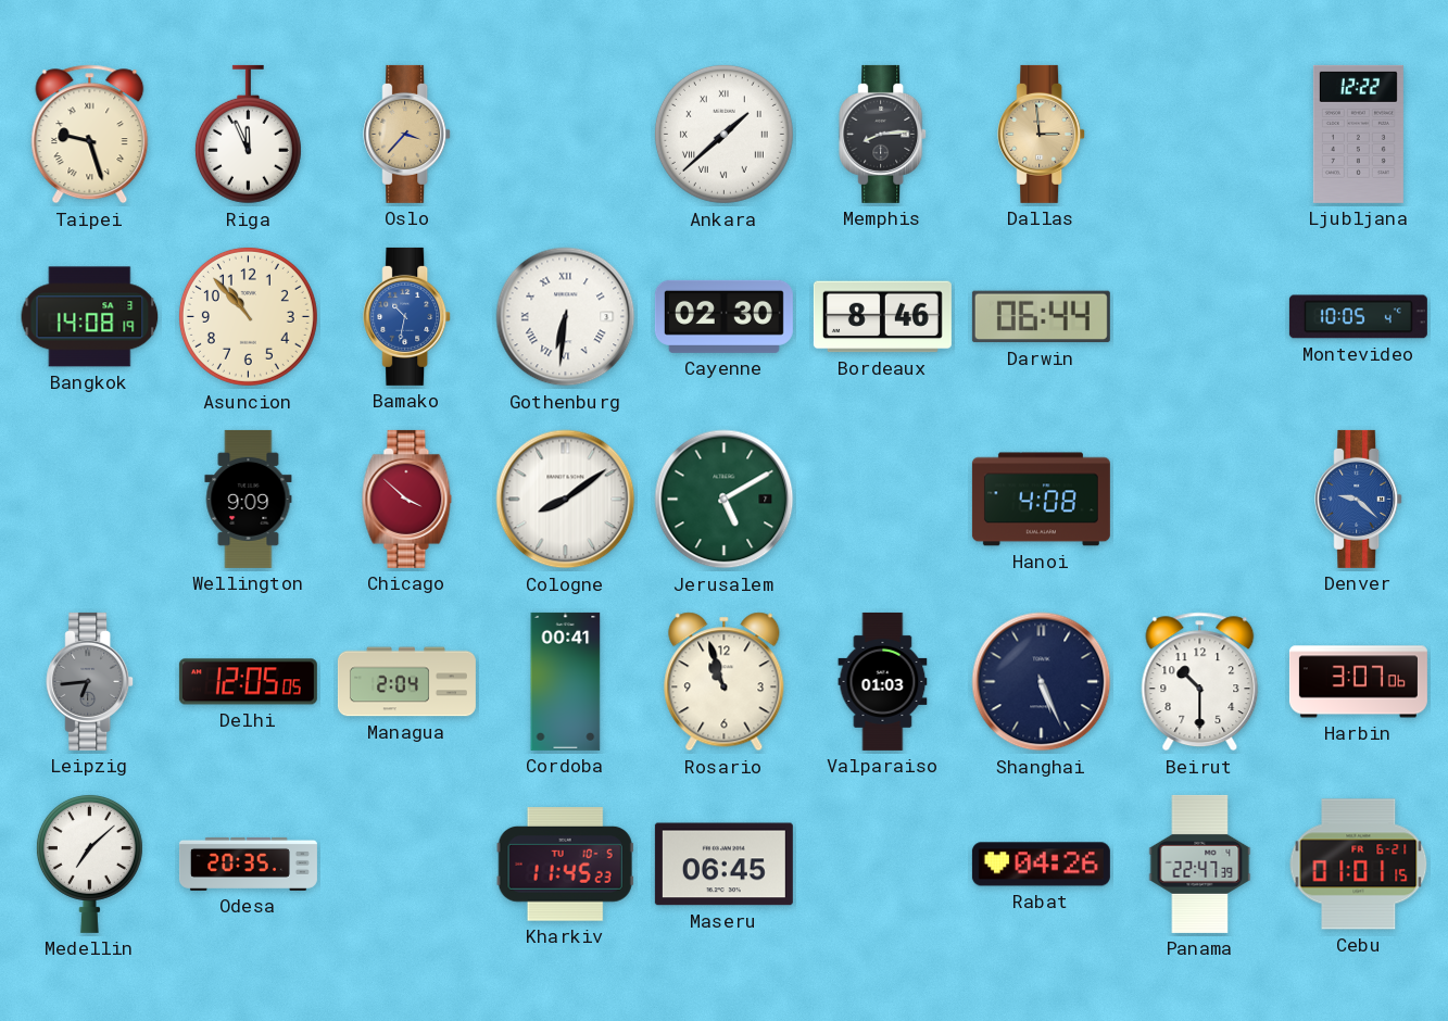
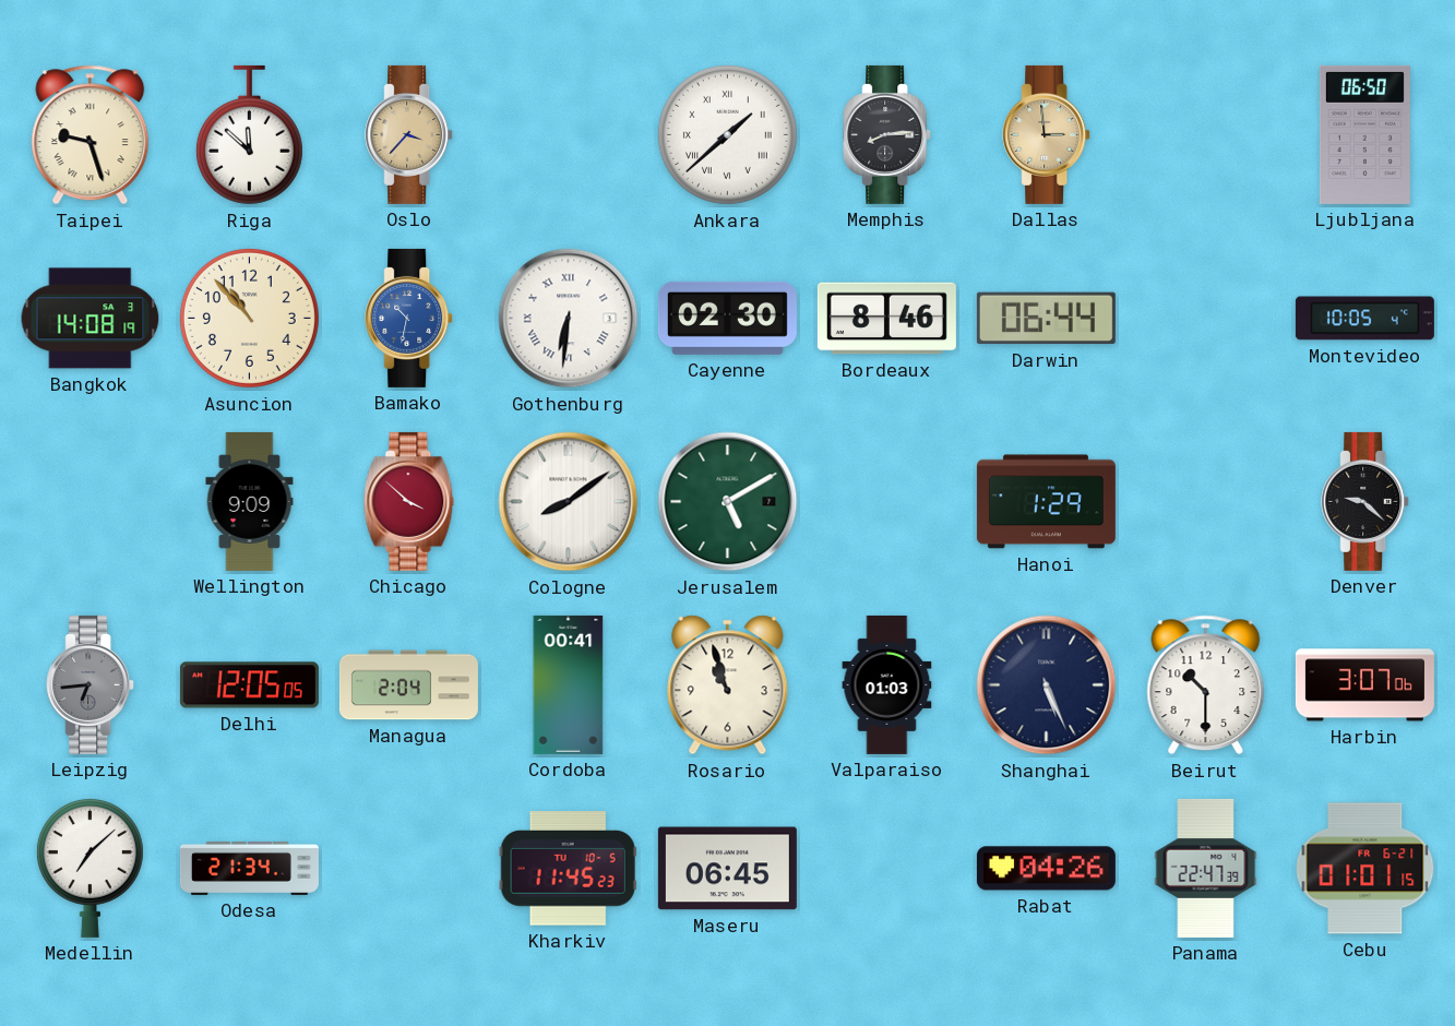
Riga: 11:56 -> 11:52
Ljubljana: 12:22 -> 06:50
Hanoi: 4:08 -> 1:29
Denver dial: blue -> black
Odesa: 20:35 -> 21:34
